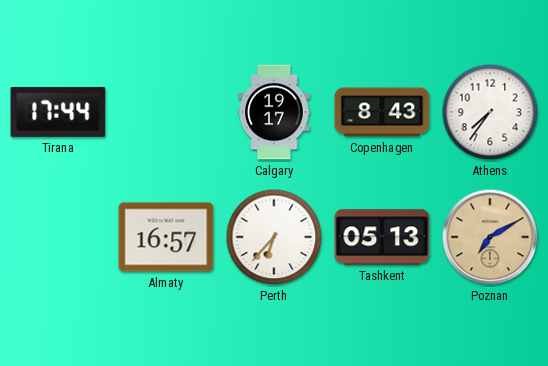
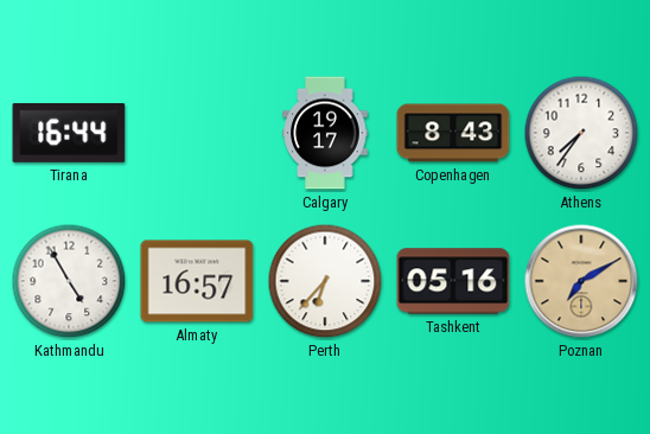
Tirana: 17:44 -> 16:44
Kathmandu: none -> 4:55
Tashkent: 05:13 -> 05:16
